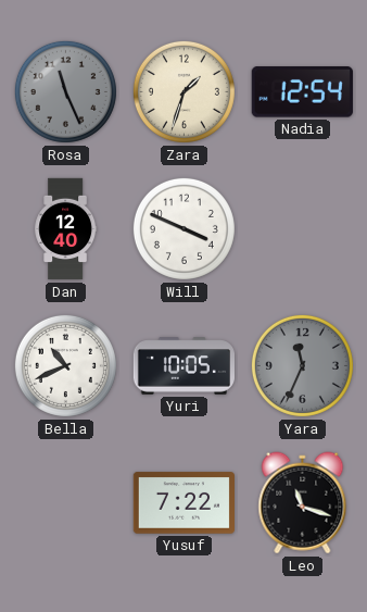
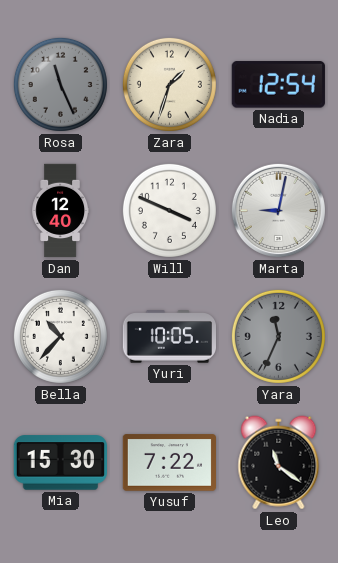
Marta: none -> 9:02
Bella: 10:41 -> 10:37
Mia: none -> 15:30
Leo: 11:18 -> 11:21
